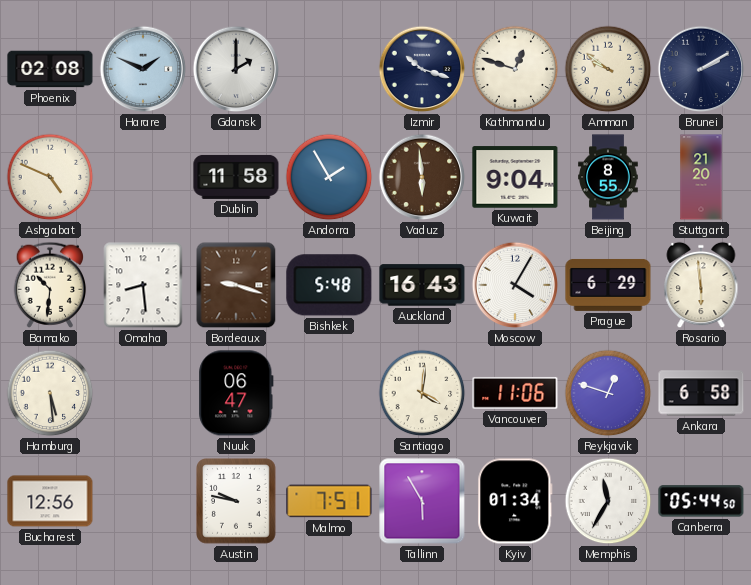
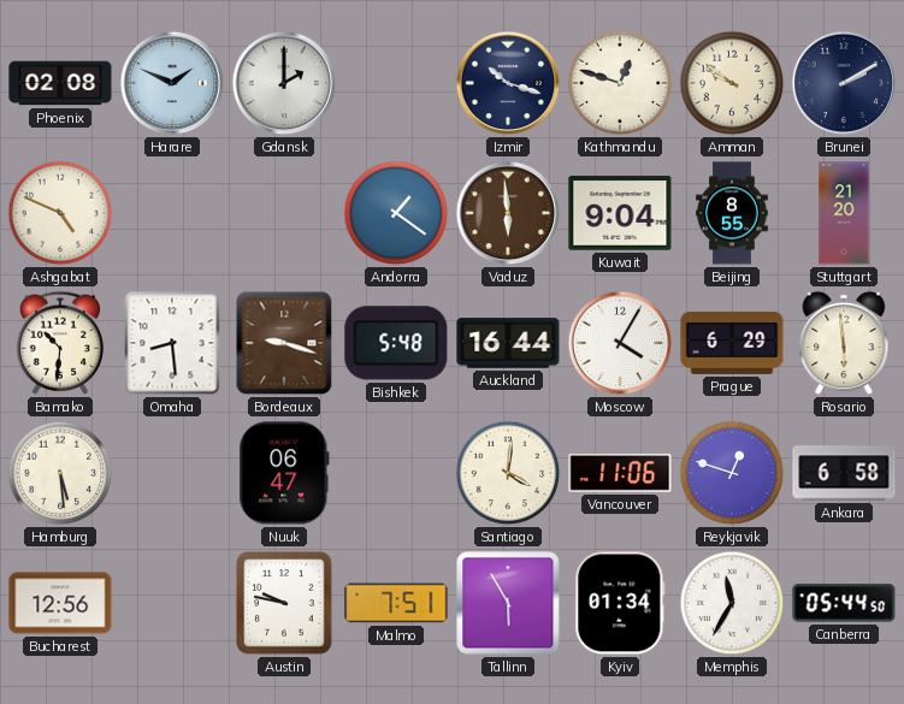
Dublin: 11:58 -> none
Andorra: 1:55 -> 1:21
Auckland: 16:43 -> 16:44
